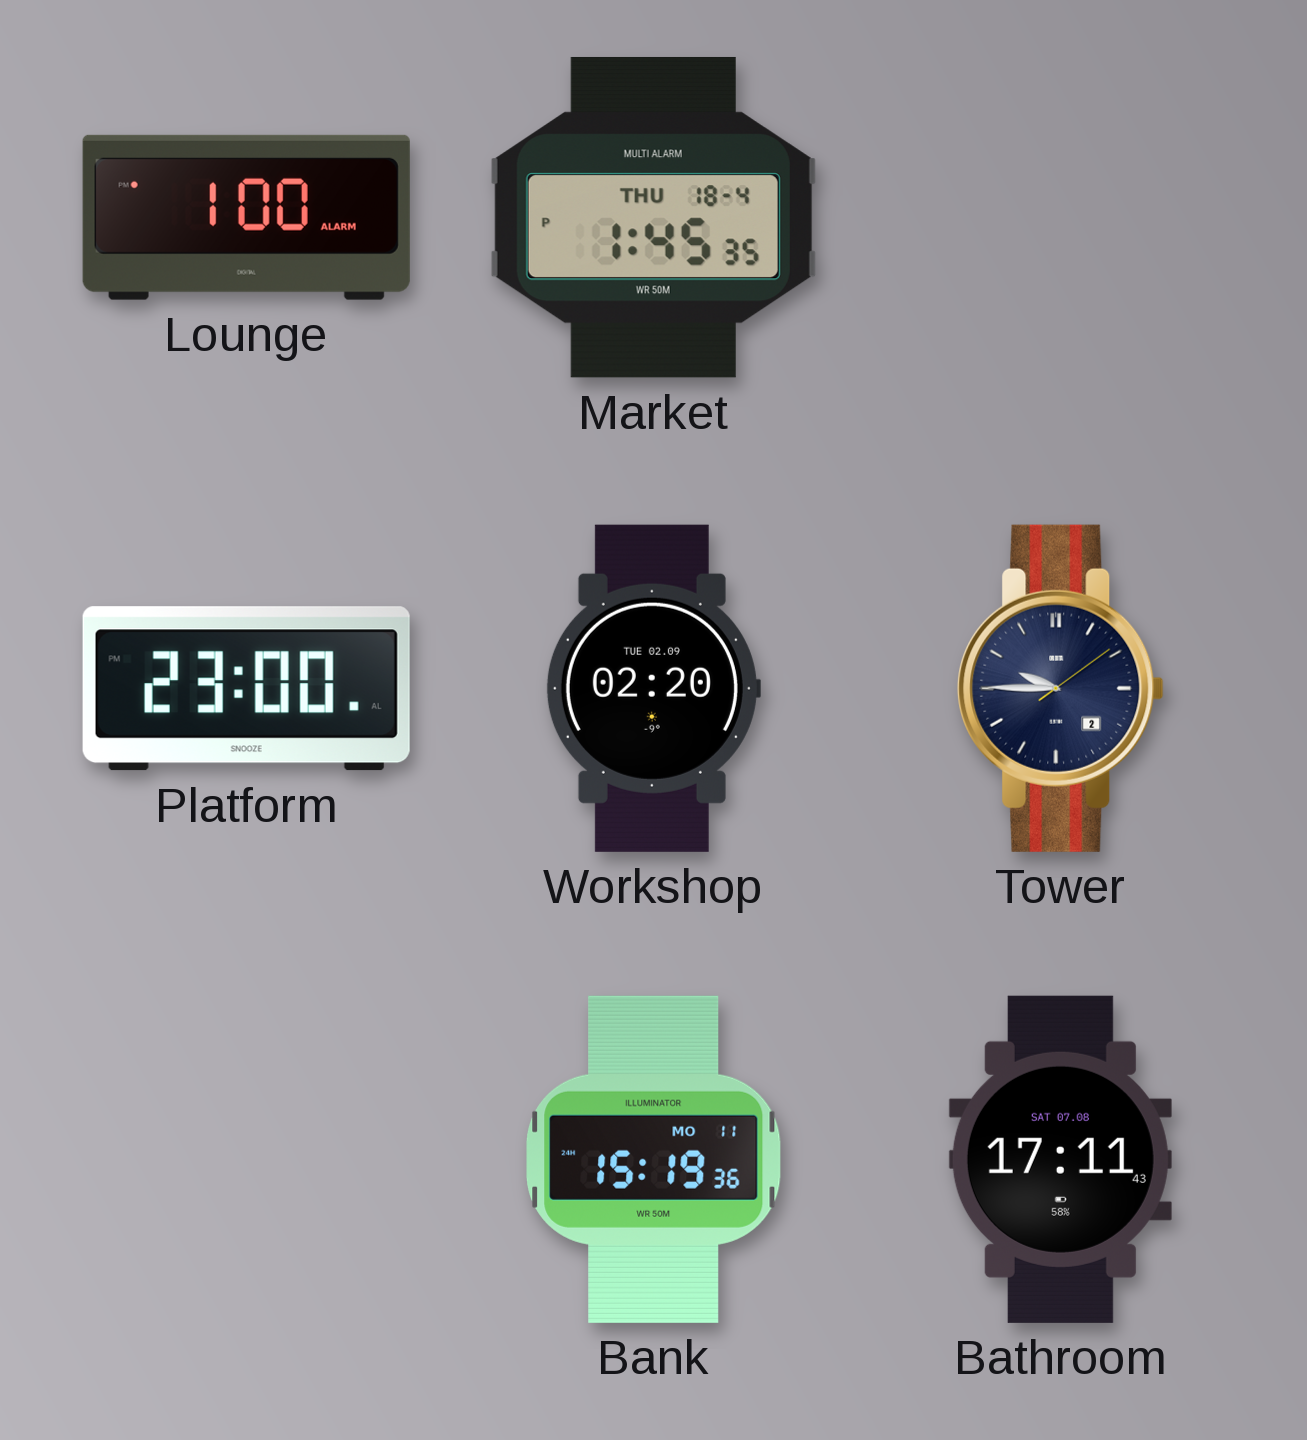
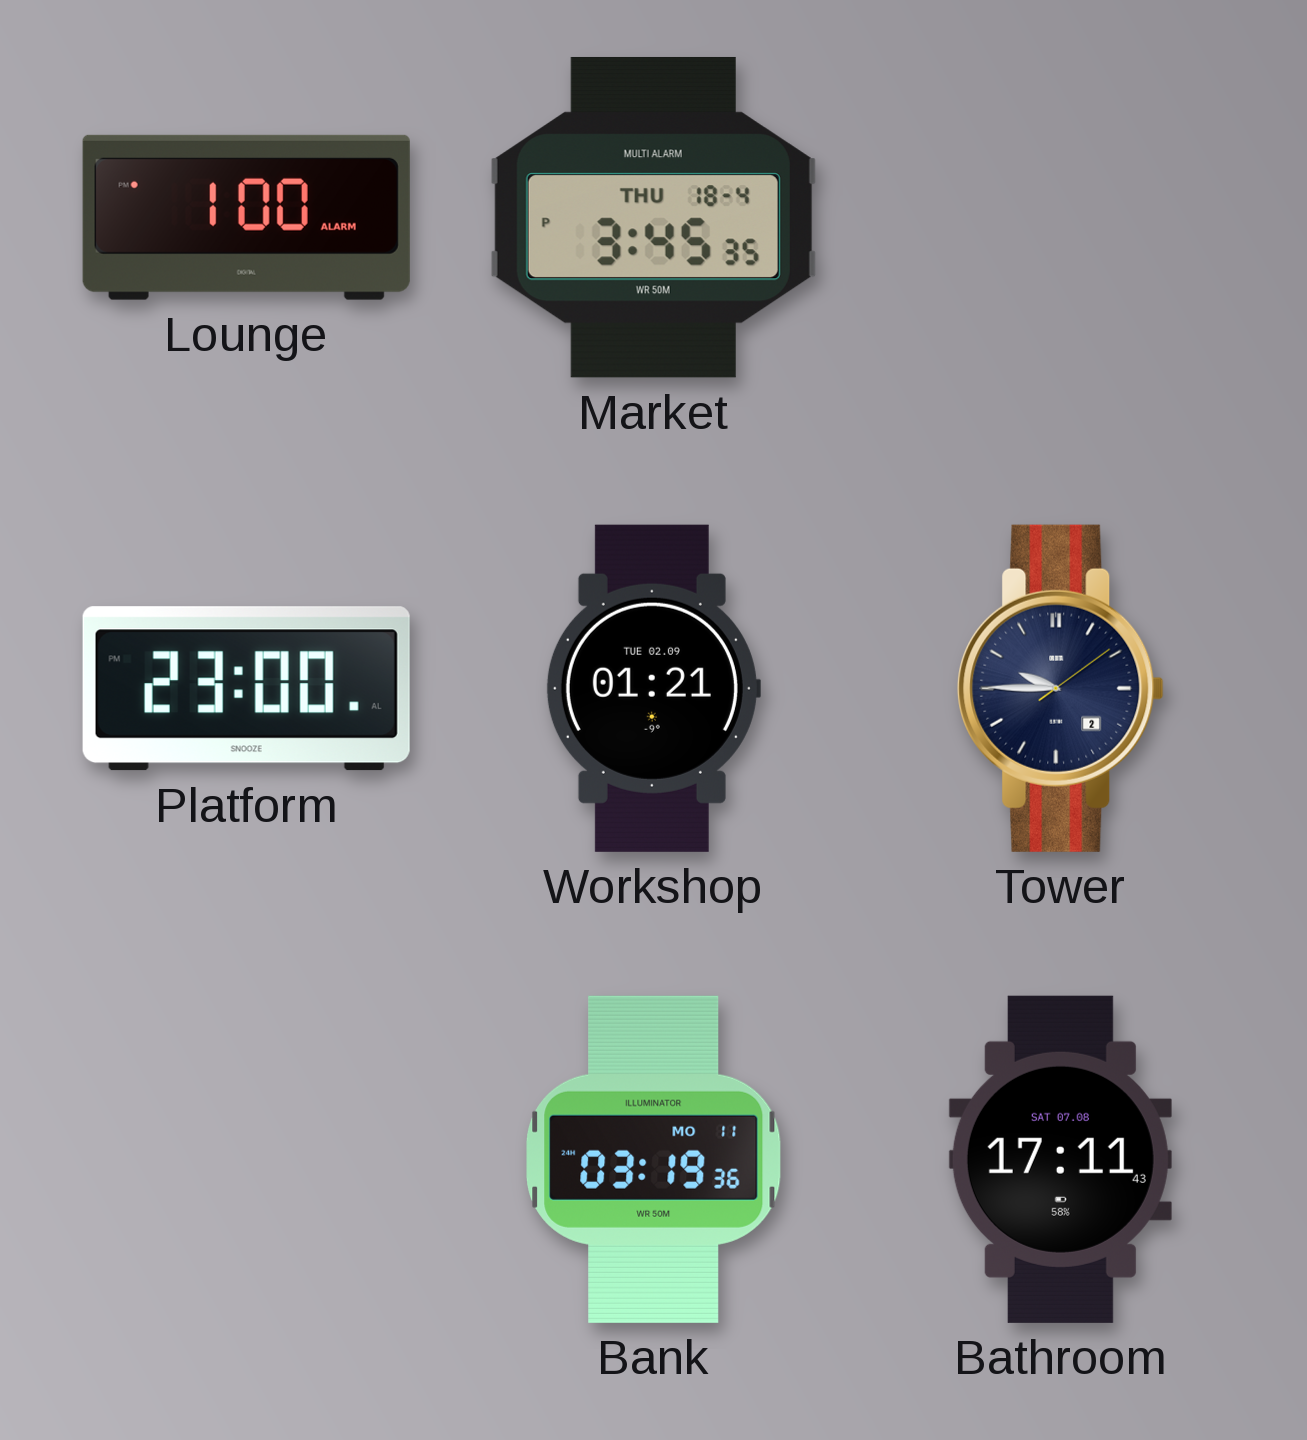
Market: 1:45 -> 3:45
Workshop: 02:20 -> 01:21
Bank: 15:19 -> 03:19
